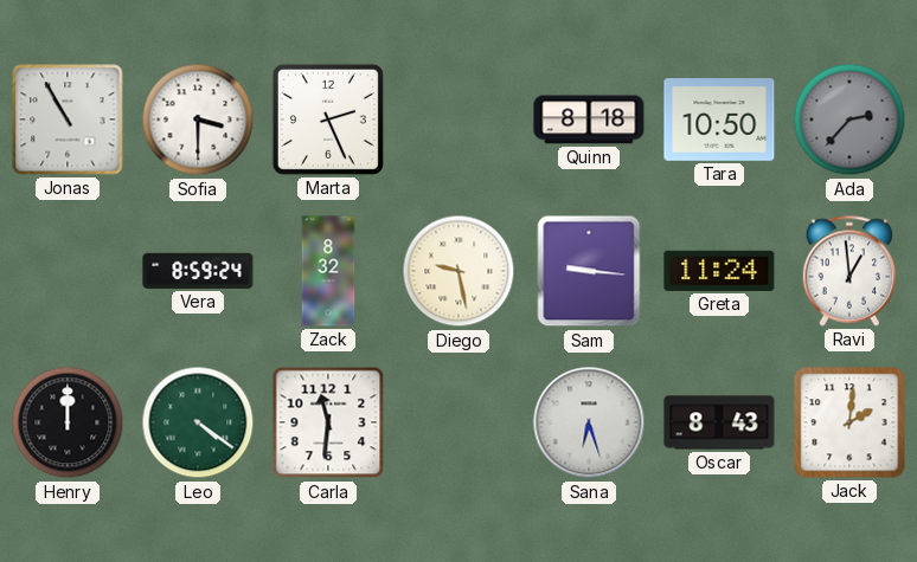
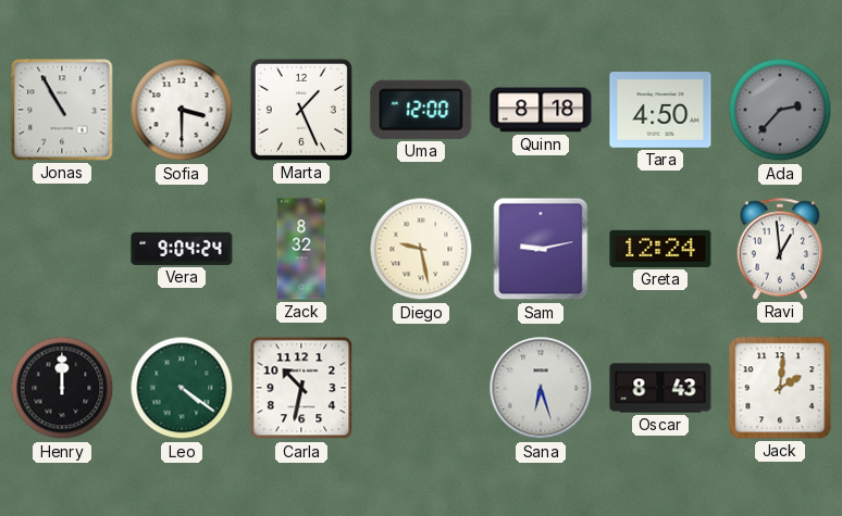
Marta: 2:26 -> 1:26
Uma: none -> 12:00
Tara: 10:50 -> 4:50
Vera: 8:59 -> 9:04
Sam: 9:16 -> 9:13
Greta: 11:24 -> 12:24
Carla: 11:31 -> 10:32
